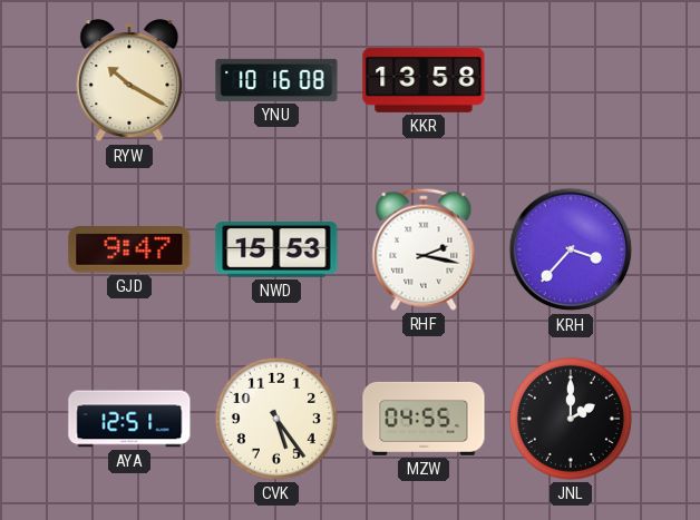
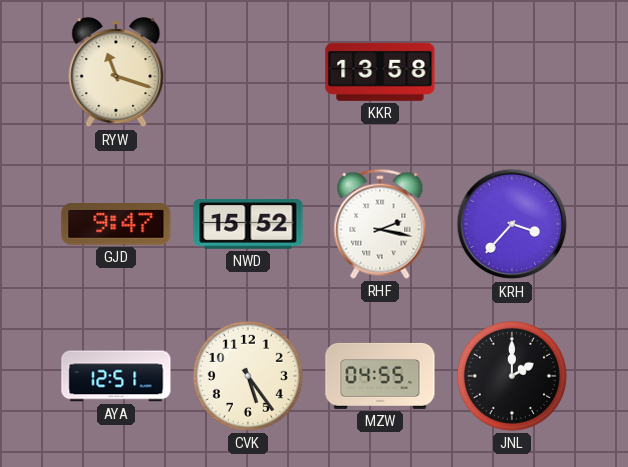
RYW: 10:20 -> 11:18
YNU: 10:16 -> none
NWD: 15:53 -> 15:52
